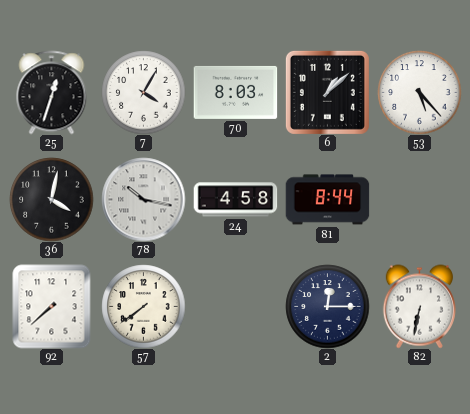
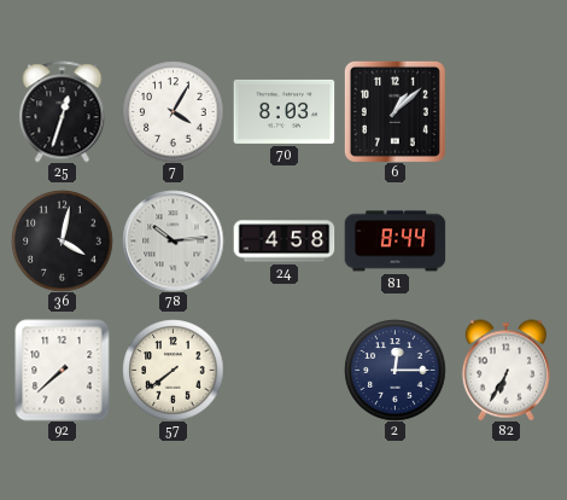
53: 5:23 -> none
78: 10:17 -> 10:14
82: 6:32 -> 6:35
